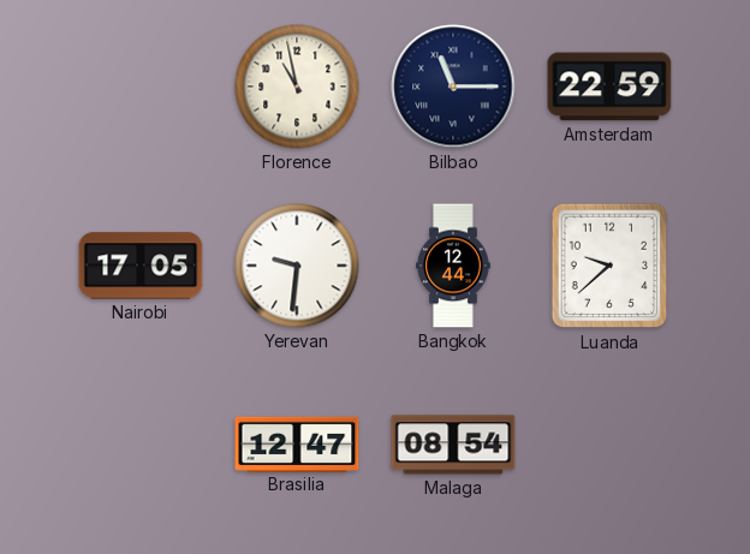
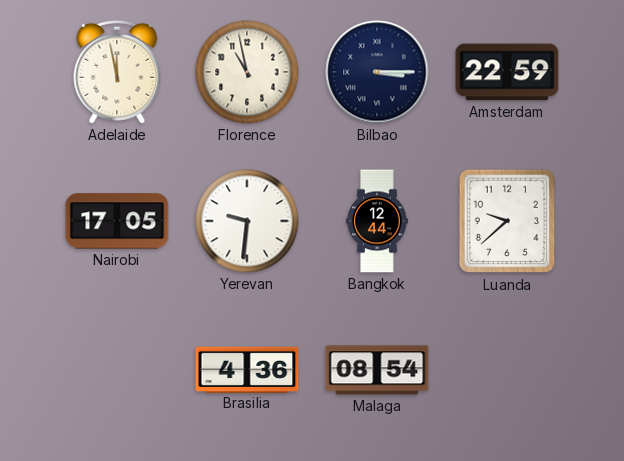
Adelaide: none -> 11:58
Bilbao: 11:15 -> 3:15
Brasilia: 12:47 -> 4:36
